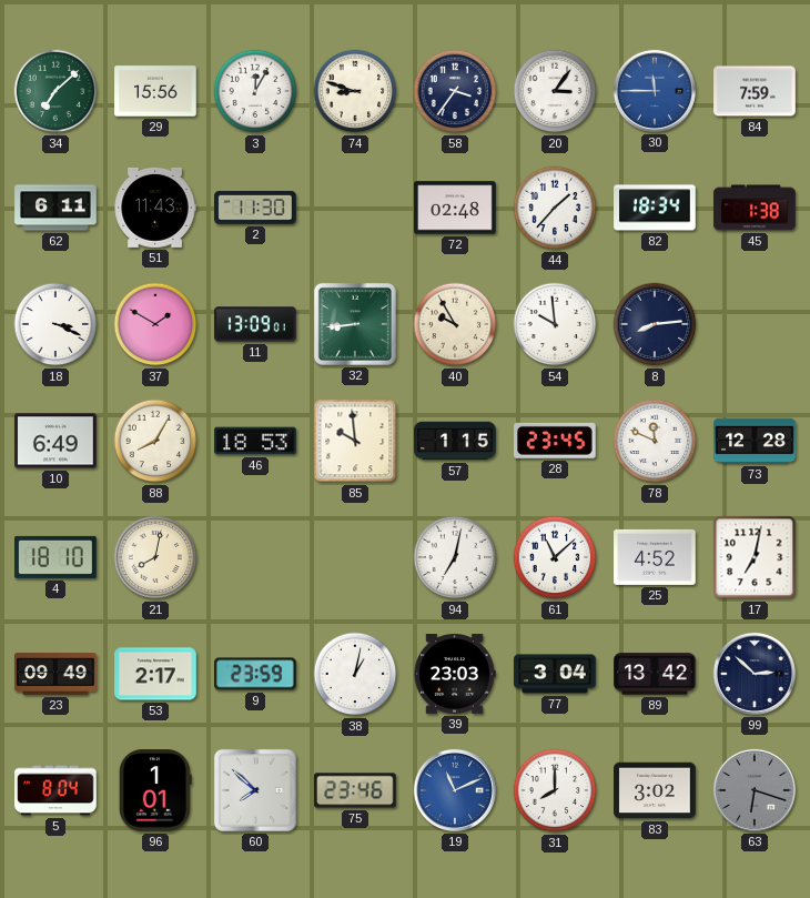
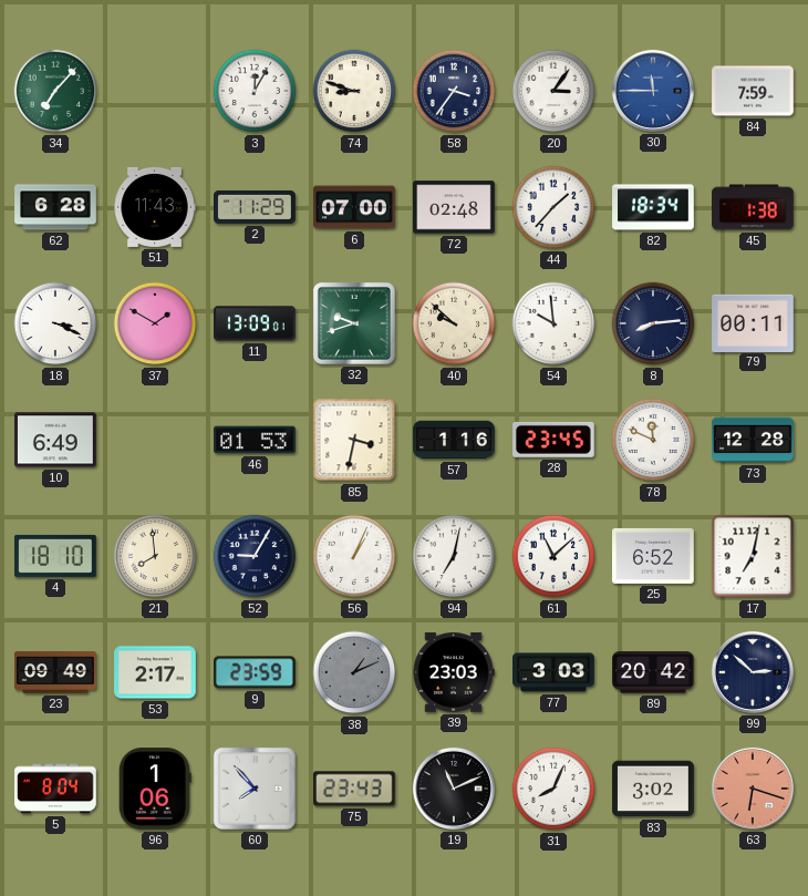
34: 7:08 -> 7:07
29: 15:56 -> none
62: 6:11 -> 6:28
2: 11:30 -> 11:29
6: none -> 07:00
32: 8:44 -> 9:42
40: 9:55 -> 9:52
79: none -> 00:11
88: 8:05 -> none
46: 18:53 -> 01:53
85: 9:59 -> 3:32
57: 1:15 -> 1:16
21: 8:02 -> 7:59
52: none -> 9:05
56: none -> 1:04
25: 4:52 -> 6:52
38: 1:02 -> 1:11
38 dial: white -> grey
77: 3:04 -> 3:03
89: 13:42 -> 20:42
96: 1:01 -> 1:06
60: 7:52 -> 7:53
75: 23:46 -> 23:43
19 dial: blue -> black
31: 8:00 -> 8:04
63 dial: grey -> salmon
